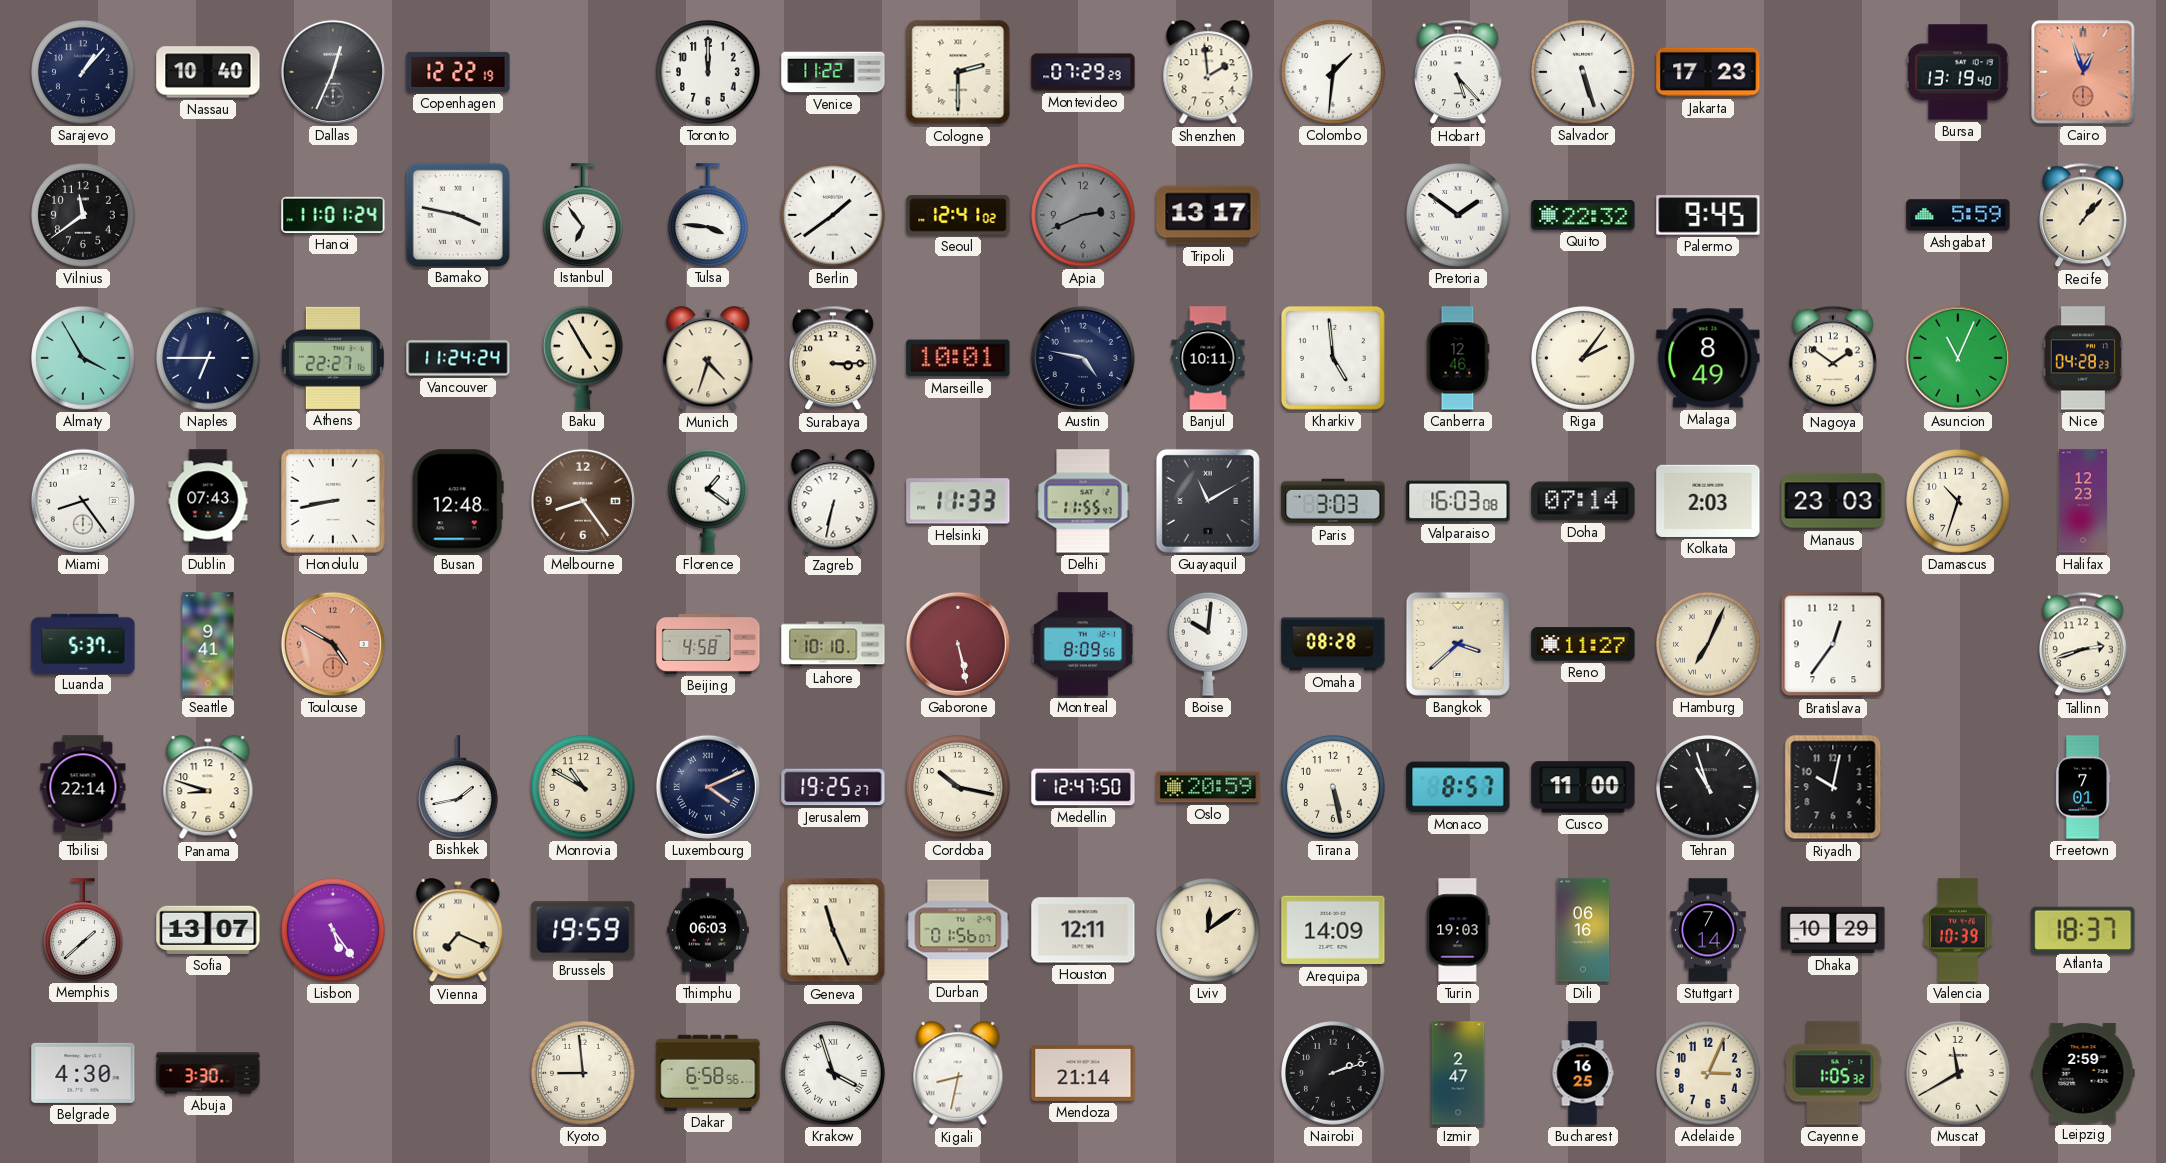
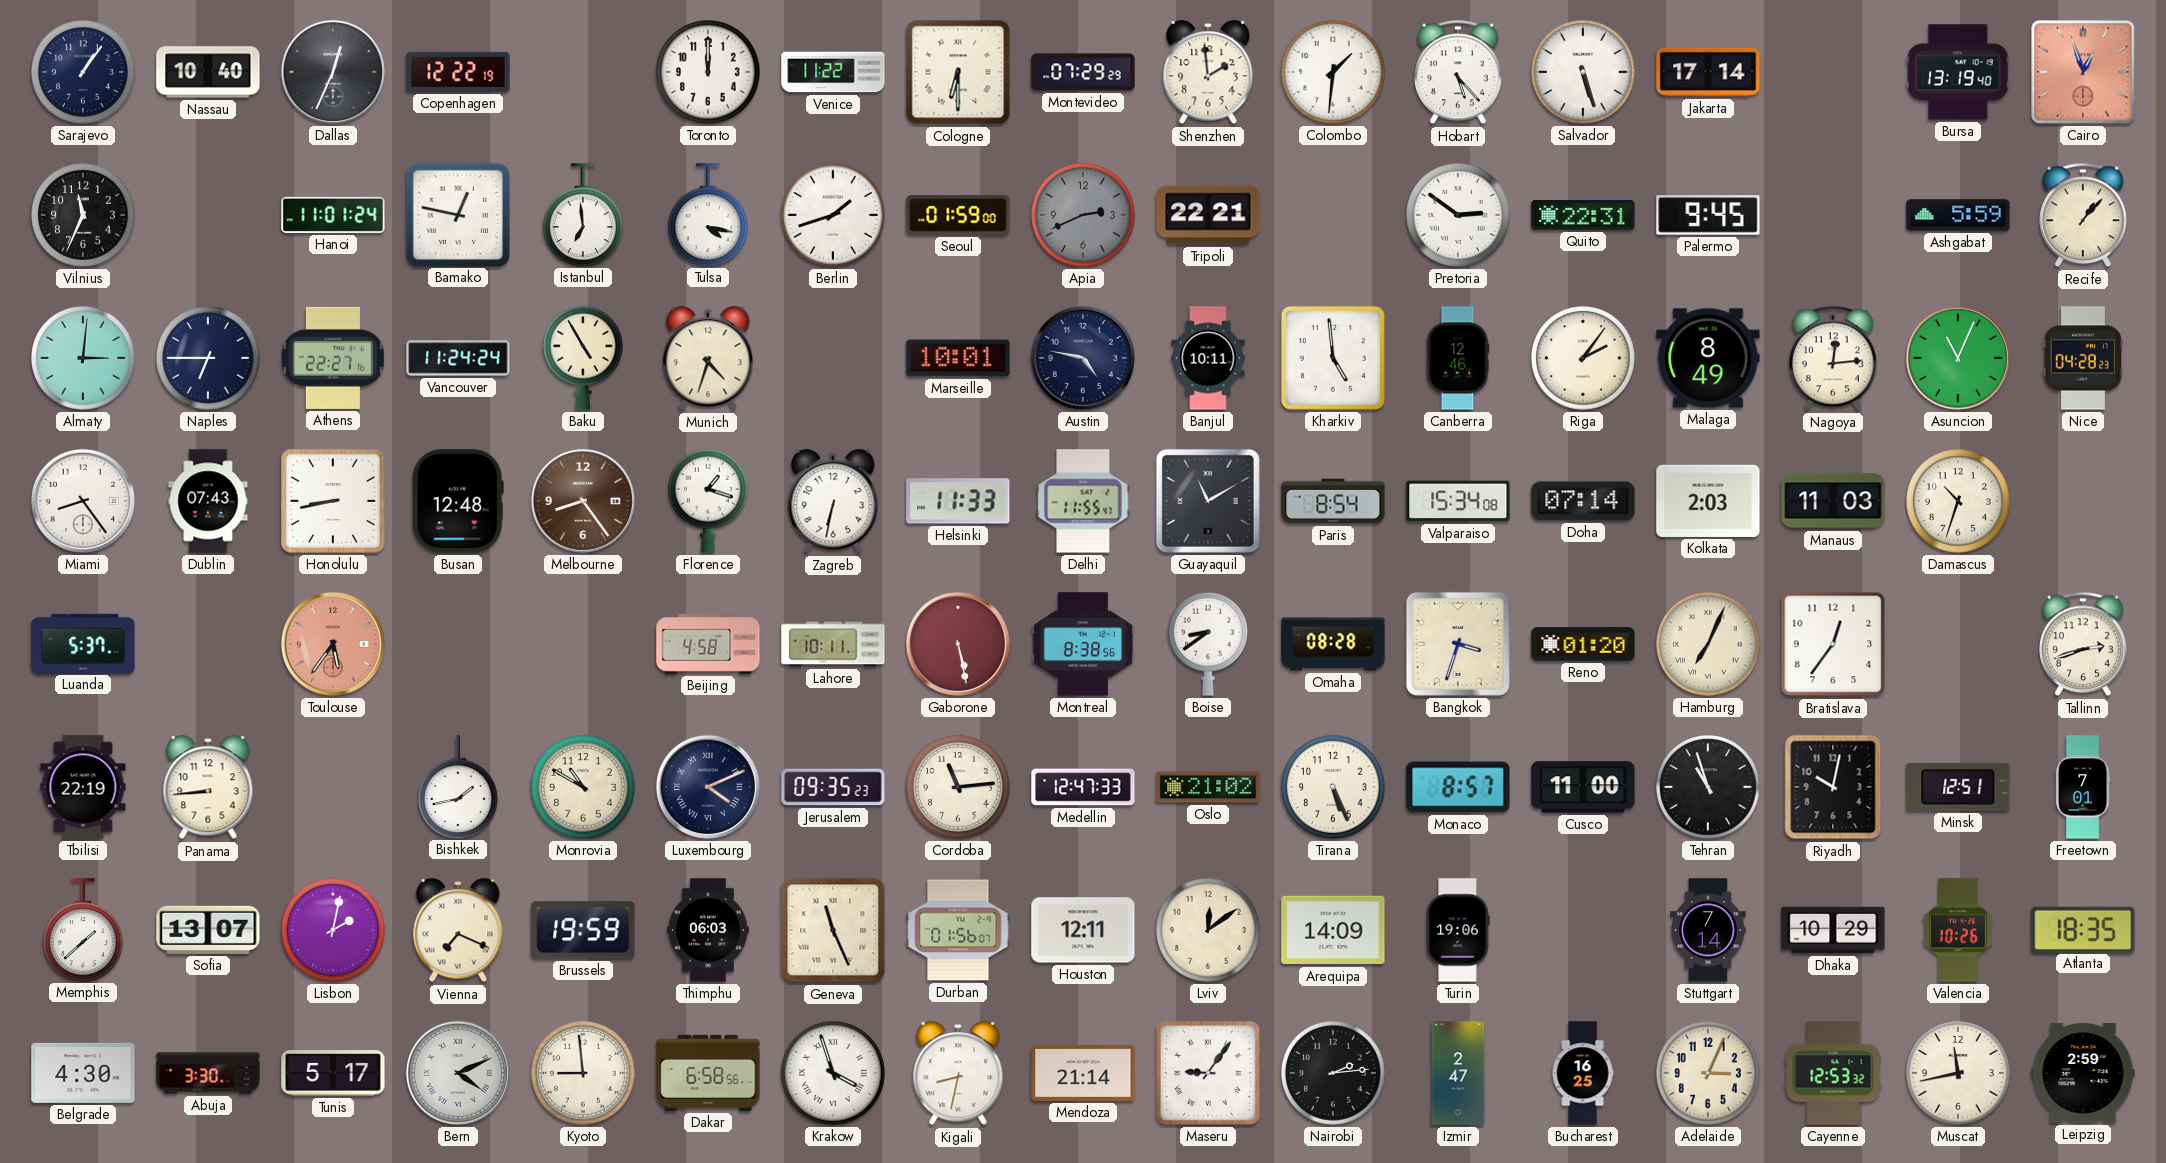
Sarajevo: 1:07 -> 1:06
Cologne: 2:30 -> 6:30
Jakarta: 17:23 -> 17:14
Vilnius: 11:39 -> 11:34
Bamako: 3:47 -> 12:47
Istanbul: 6:54 -> 6:59
Tulsa: 3:46 -> 4:17
Berlin: 1:39 -> 1:42
Seoul: 12:41 -> 01:59
Tripoli: 13:17 -> 22:21
Pretoria: 1:51 -> 2:51
Quito: 22:32 -> 22:31
Almaty: 3:55 -> 3:01
Surabaya: 3:15 -> none
Nagoya: 1:51 -> 12:14
Florence: 1:21 -> 1:18
Paris: 3:03 -> 8:54
Valparaiso: 16:03 -> 15:34
Manaus: 23:03 -> 11:03
Halifax: 12:23 -> none
Seattle: 9:41 -> none
Toulouse: 4:50 -> 5:36
Lahore: 10:10 -> 10:11
Montreal: 8:09 -> 8:38
Boise: 10:01 -> 8:39
Bangkok: 3:38 -> 3:33
Reno: 11:27 -> 01:20
Tbilisi: 22:14 -> 22:19
Panama: 8:48 -> 8:44
Jerusalem: 19:25 -> 09:35
Cordoba: 10:17 -> 11:14
Medellin: 12:47:50 -> 12:47:33
Oslo: 20:59 -> 21:02
Tirana: 5:28 -> 5:26
Minsk: none -> 12:51
Lisbon: 5:24 -> 2:02
Turin: 19:03 -> 19:06
Dili: 06:16 -> none
Valencia: 10:39 -> 10:26
Atlanta: 18:37 -> 18:35
Tunis: none -> 5:17
Bern: none -> 4:11
Maseru: none -> 9:06
Nairobi: 2:12 -> 2:14
Cayenne: 1:05 -> 12:53
Muscat: 11:40 -> 11:43
